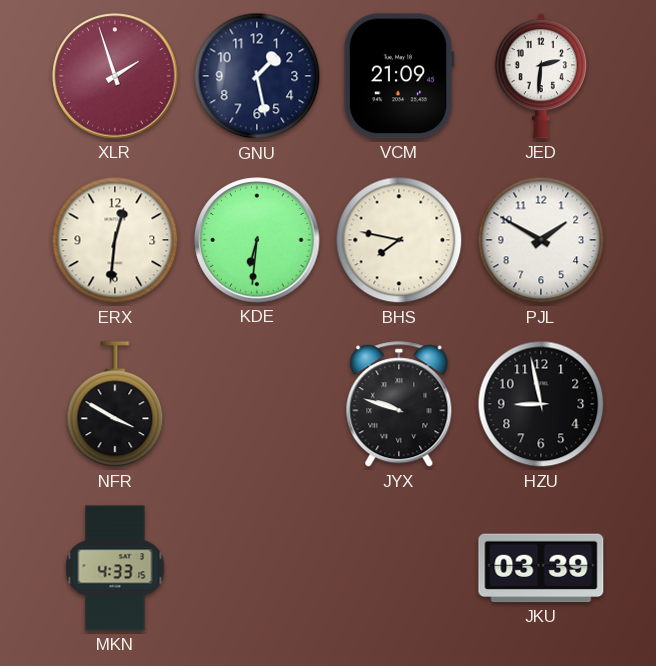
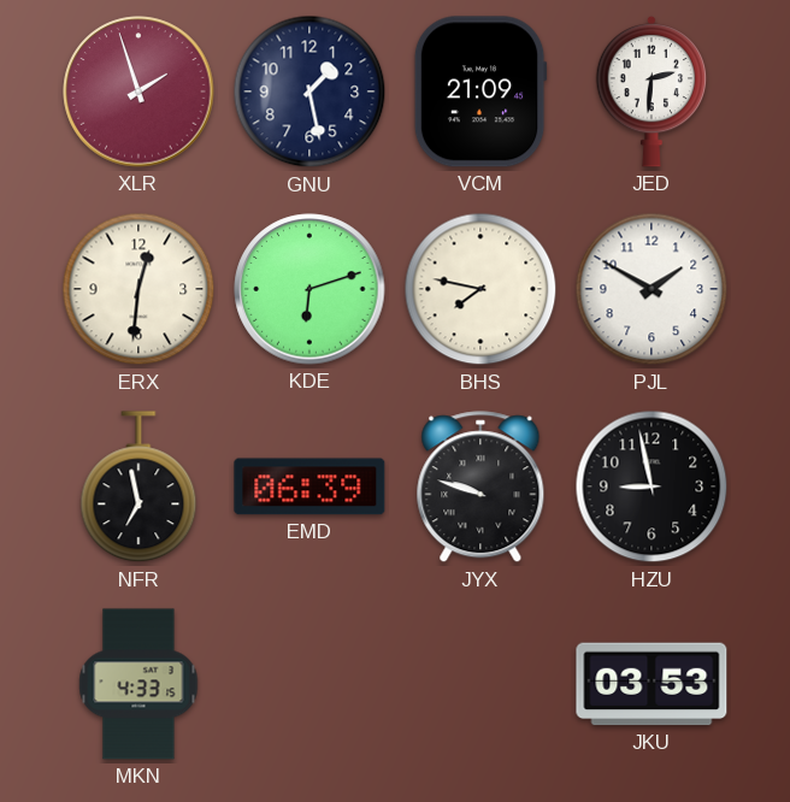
KDE: 6:31 -> 6:12
NFR: 3:50 -> 6:58
EMD: none -> 06:39
JKU: 03:39 -> 03:53
